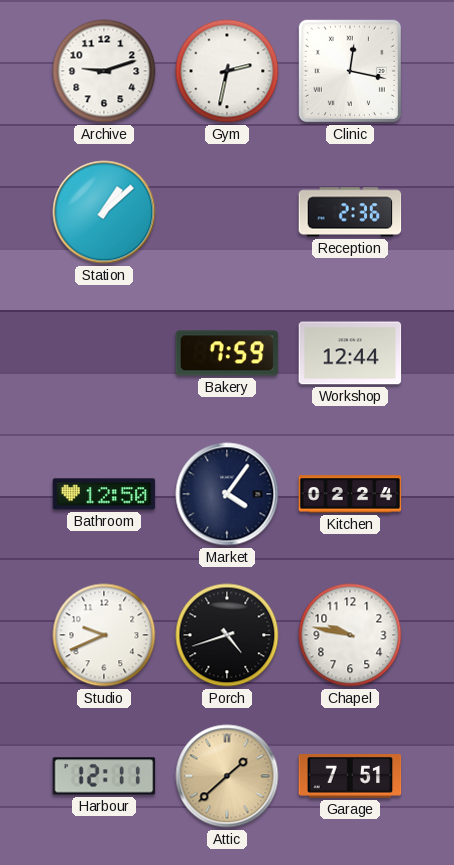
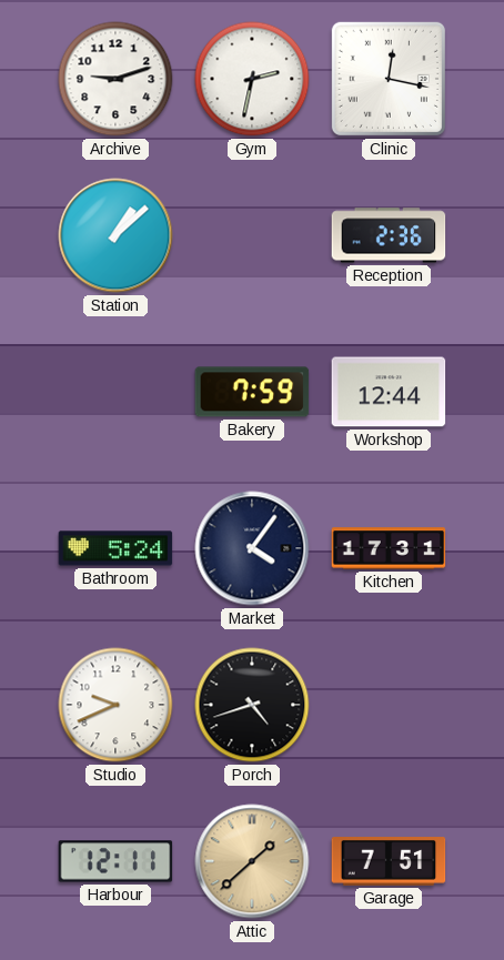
Bathroom: 12:50 -> 5:24
Kitchen: 02:24 -> 17:31
Chapel: 9:47 -> none
